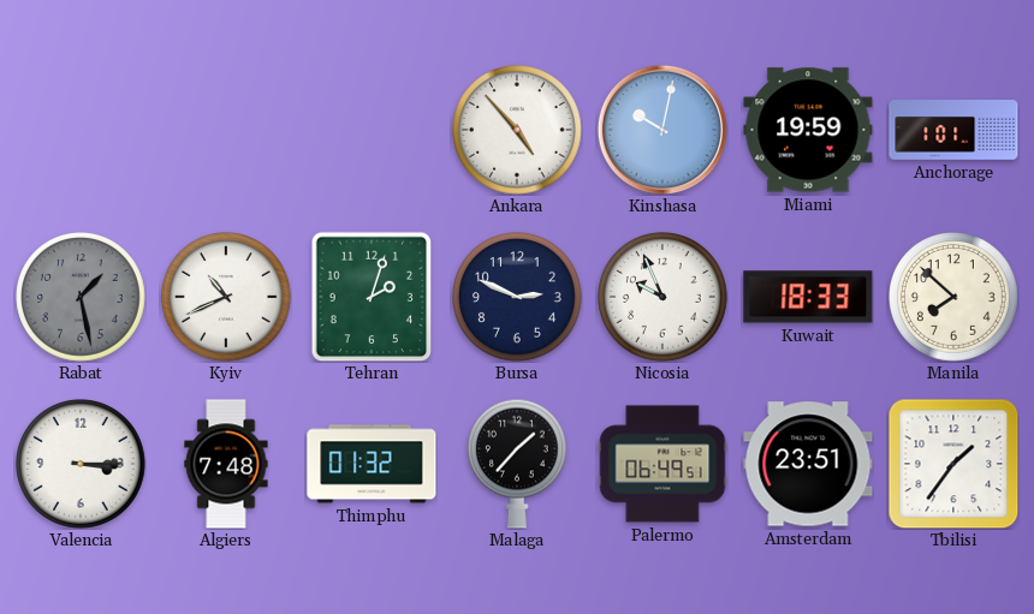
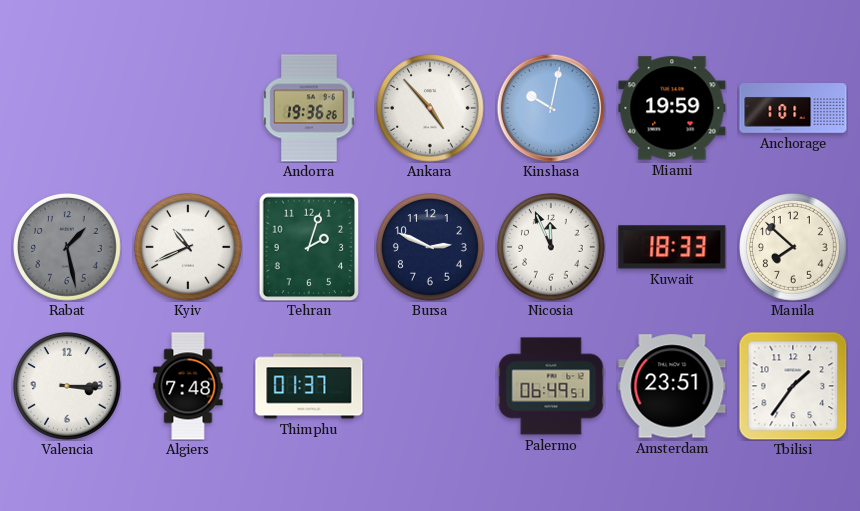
Andorra: none -> 19:36
Nicosia: 9:56 -> 11:56
Thimphu: 01:32 -> 01:37
Malaga: 1:37 -> none
